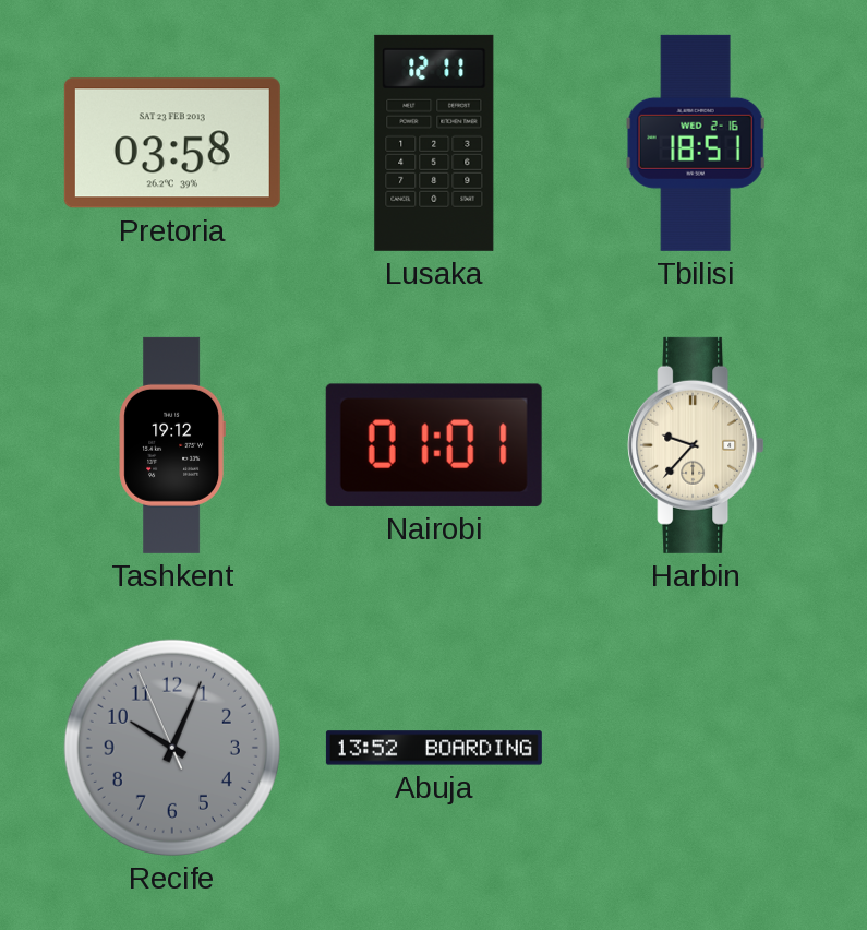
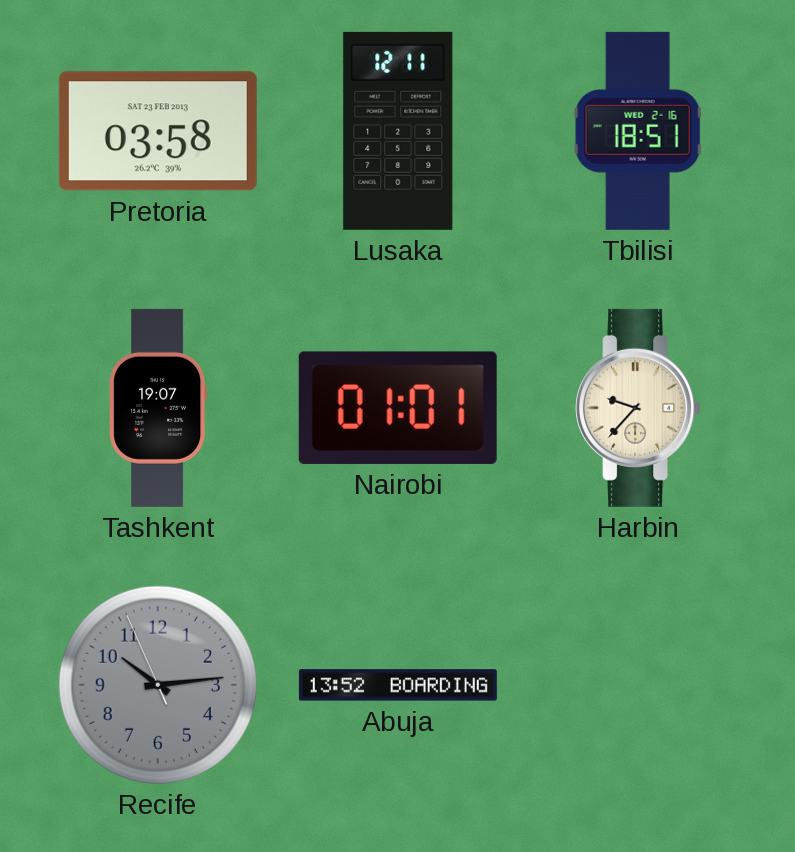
Tashkent: 19:12 -> 19:07
Recife: 10:03 -> 10:13
